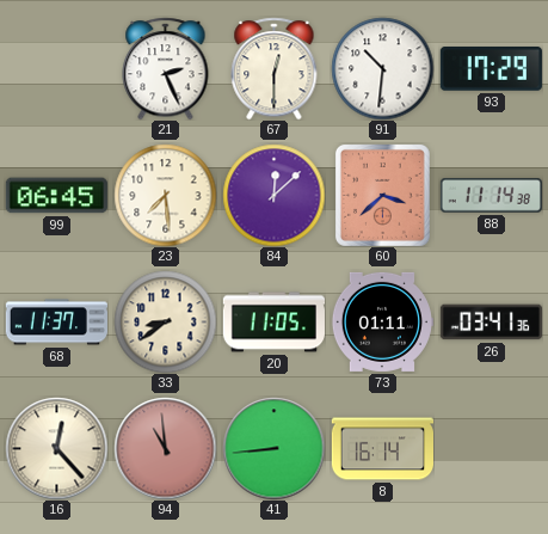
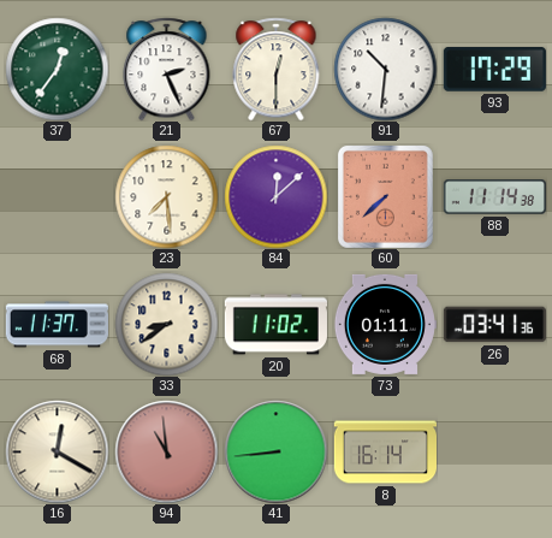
37: none -> 12:36
99: 06:45 -> none
60: 3:38 -> 7:38
20: 11:05 -> 11:02
16: 12:23 -> 12:20
